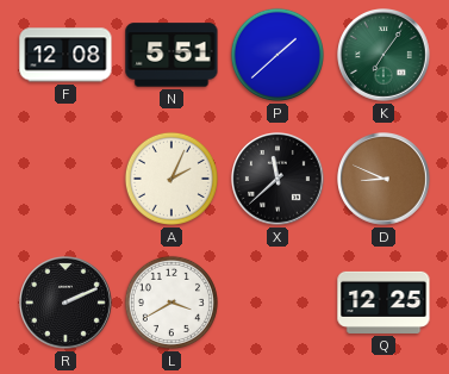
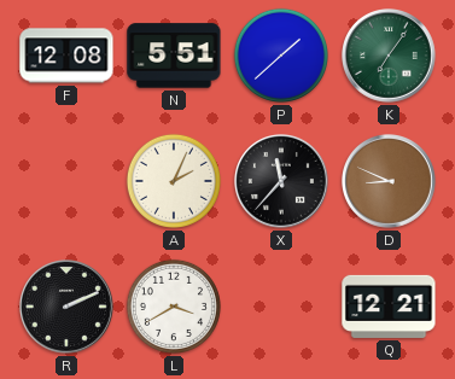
X: 11:38 -> 11:37
Q: 12:25 -> 12:21
